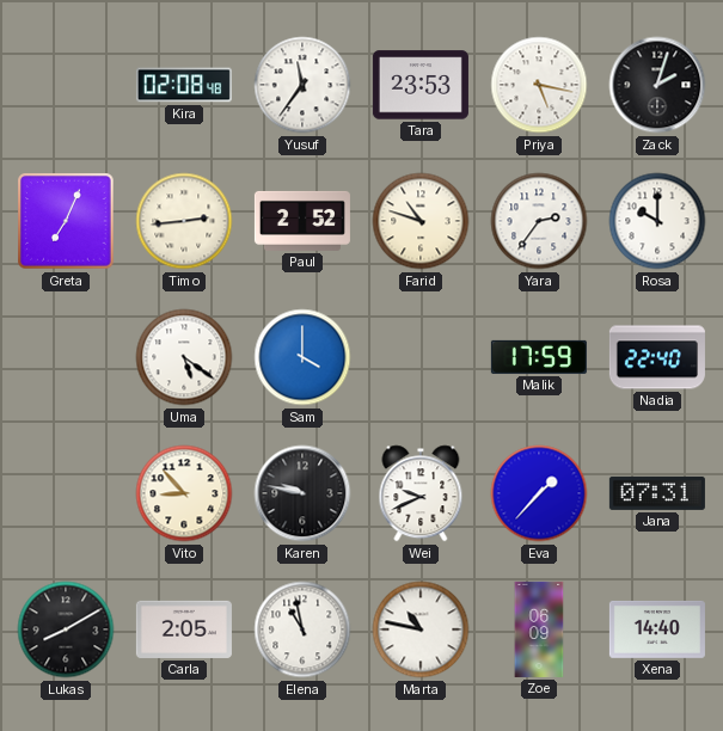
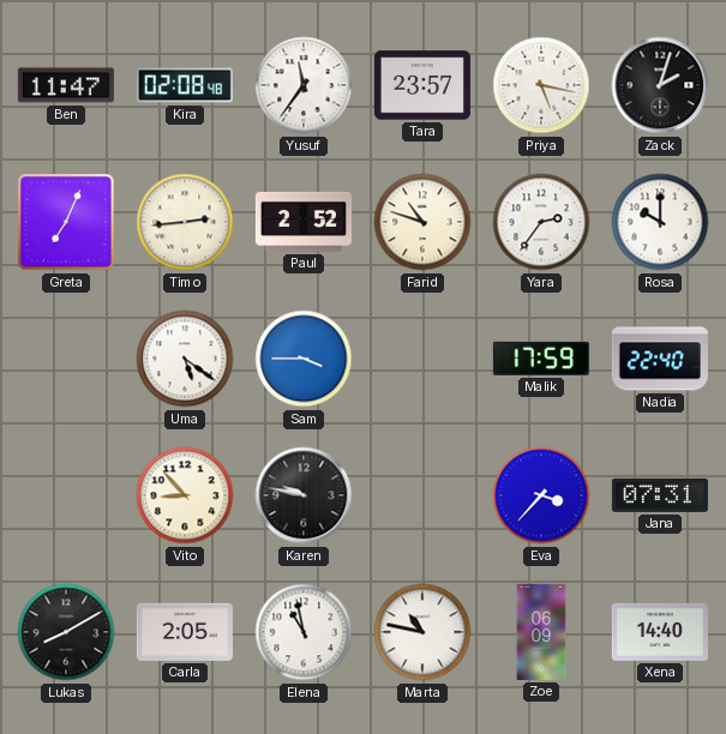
Ben: none -> 11:47
Tara: 23:53 -> 23:57
Sam: 4:00 -> 3:45
Wei: 9:41 -> none
Eva: 1:37 -> 3:37
